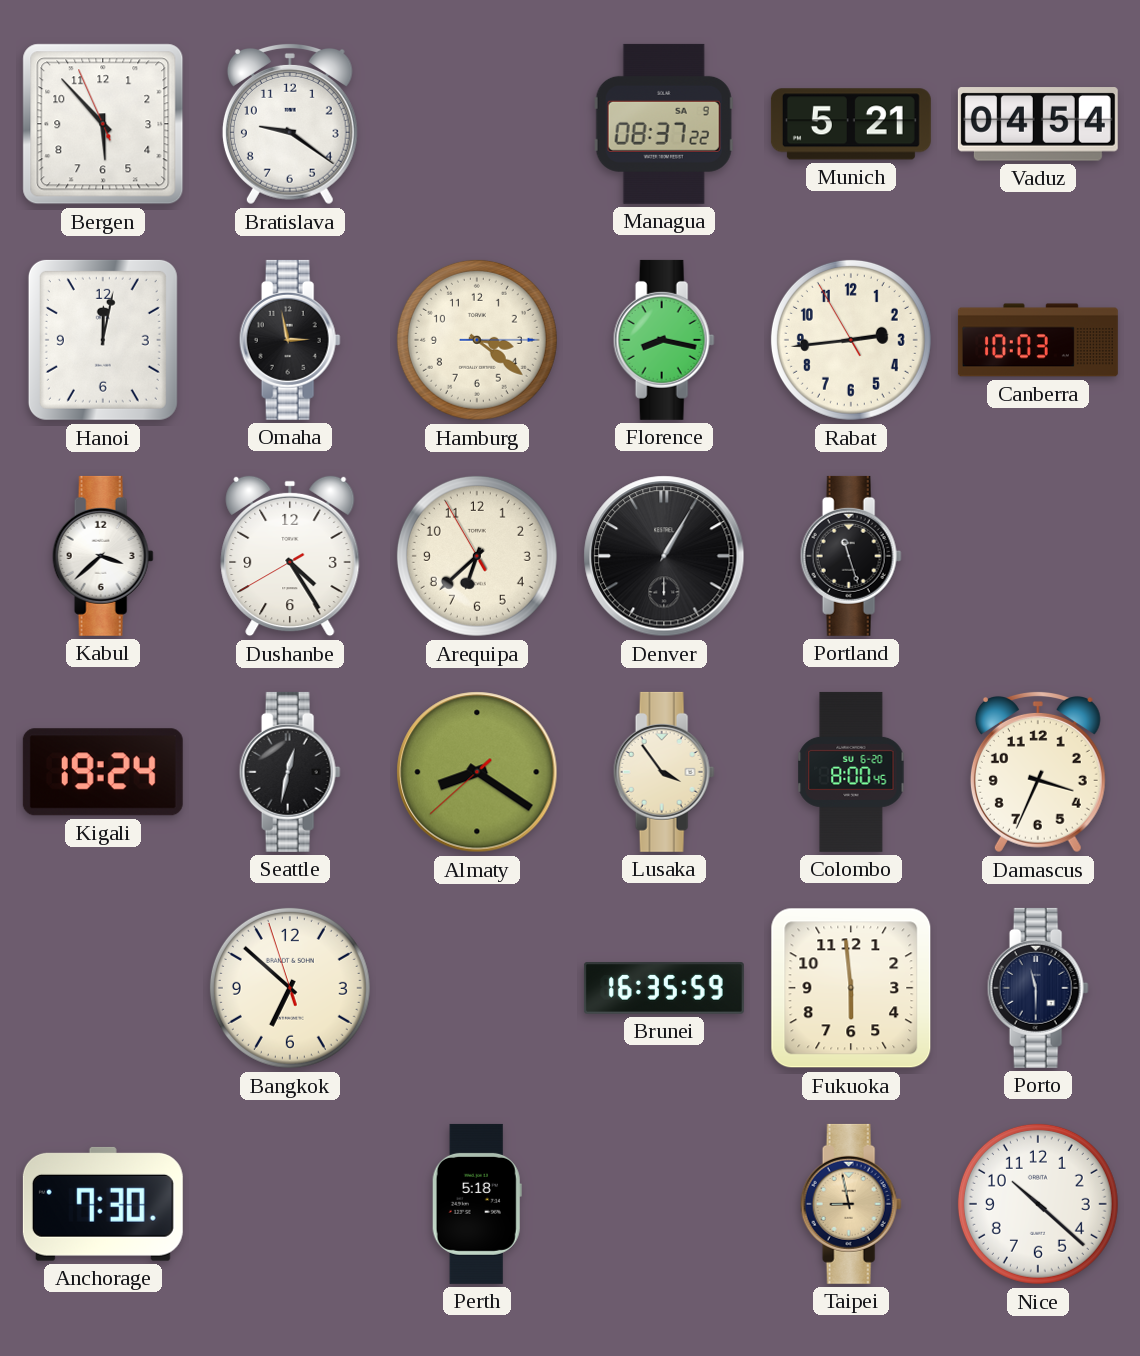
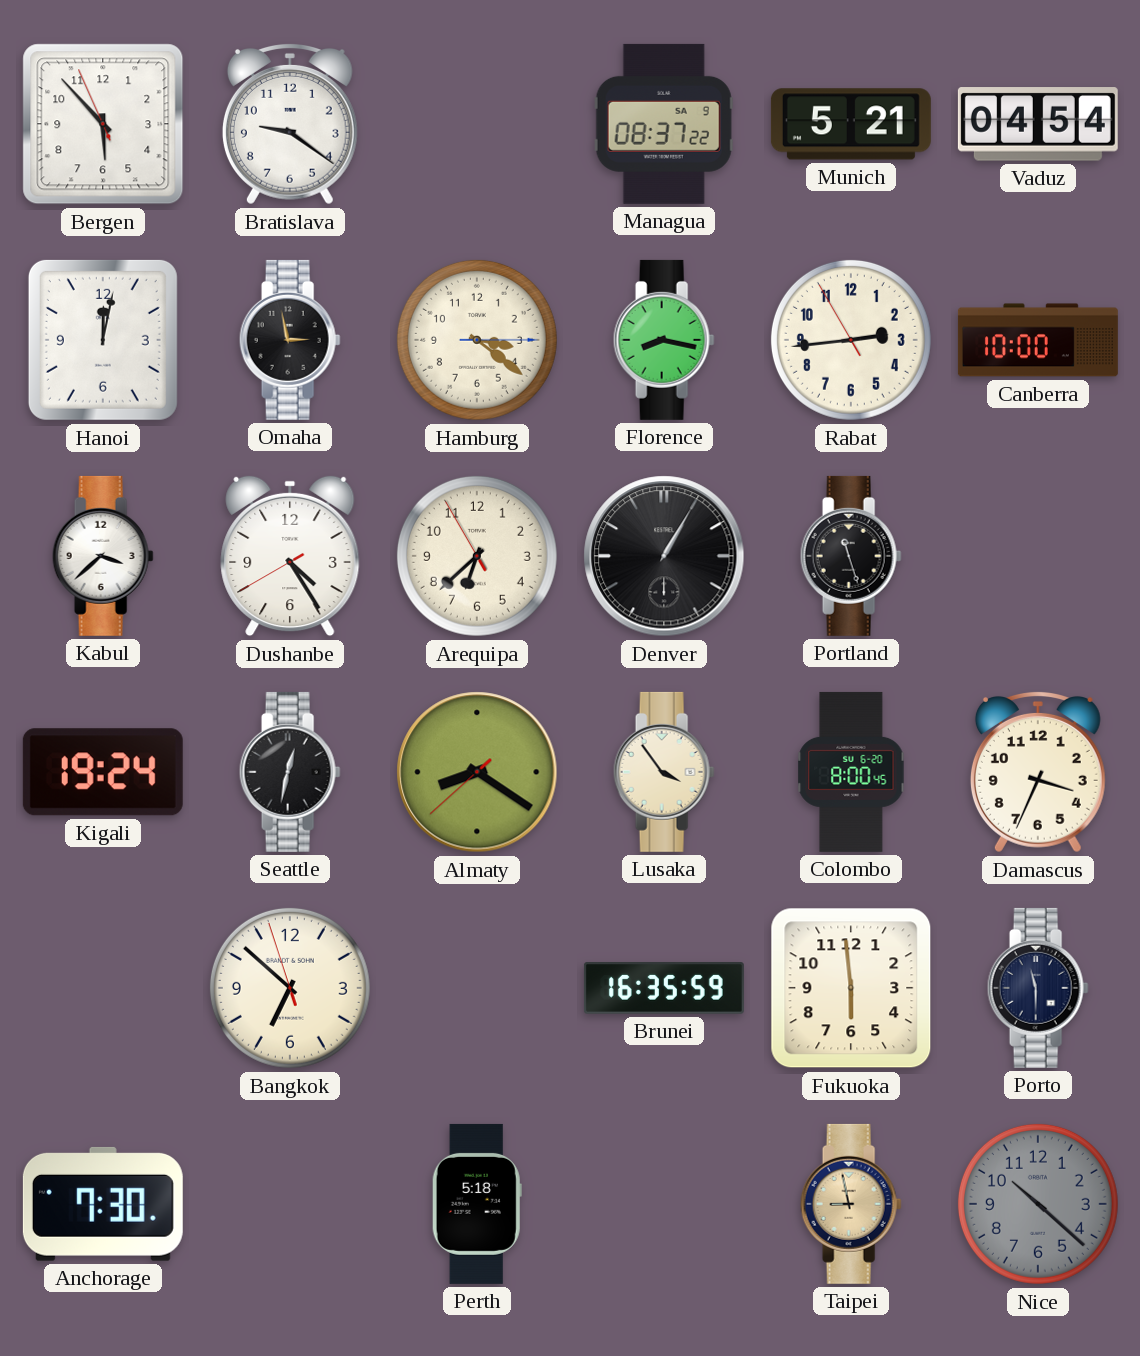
Canberra: 10:03 -> 10:00
Nice dial: white -> grey
